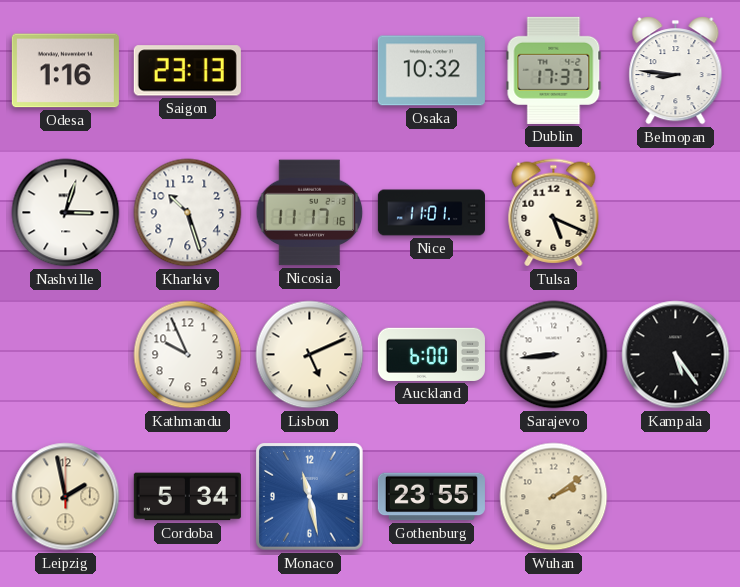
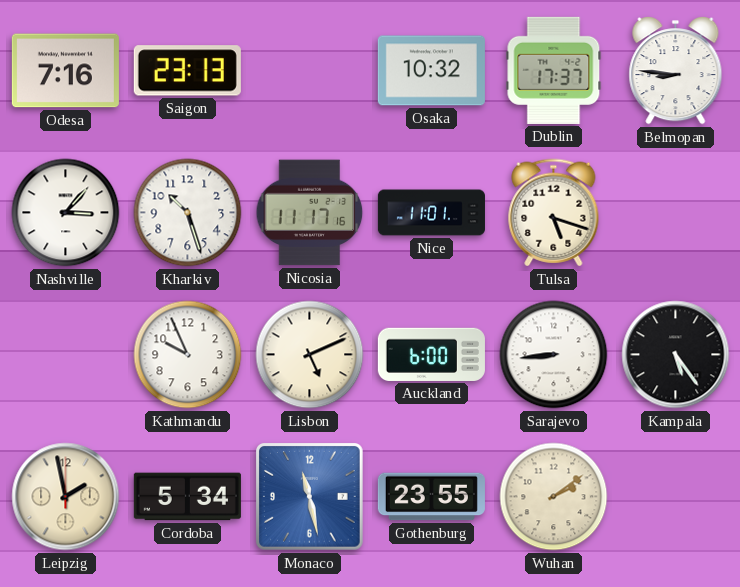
Odesa: 1:16 -> 7:16
Nashville: 3:03 -> 3:07
Tulsa: 5:19 -> 5:18
